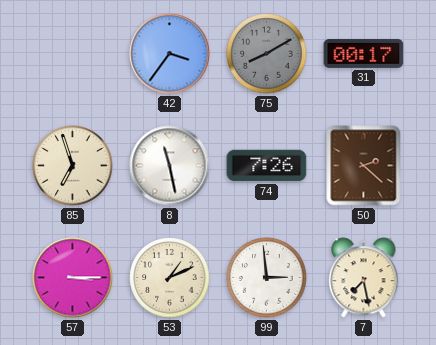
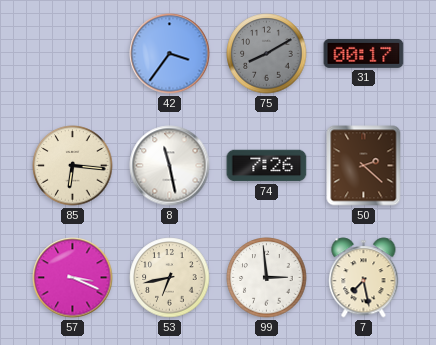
85: 6:57 -> 6:16
57: 3:15 -> 3:19
53: 1:11 -> 6:43
